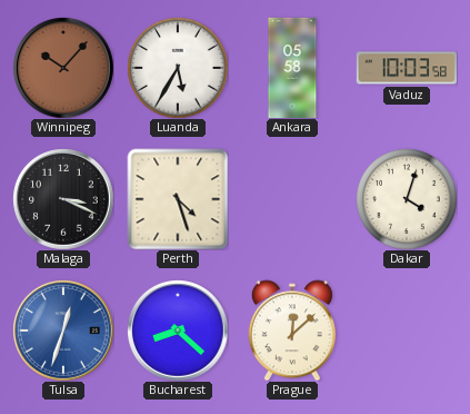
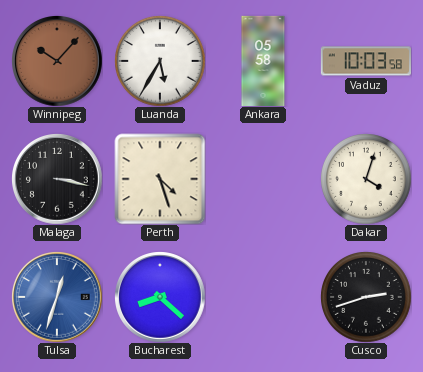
Malaga: 3:19 -> 3:17
Prague: 12:08 -> none
Cusco: none -> 2:42
